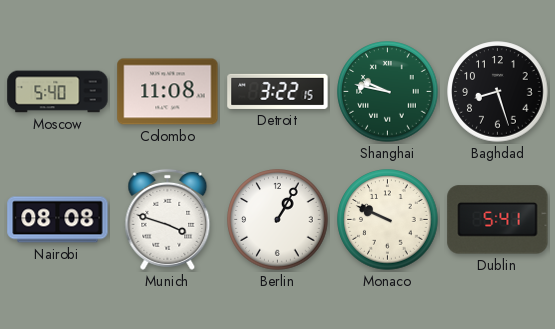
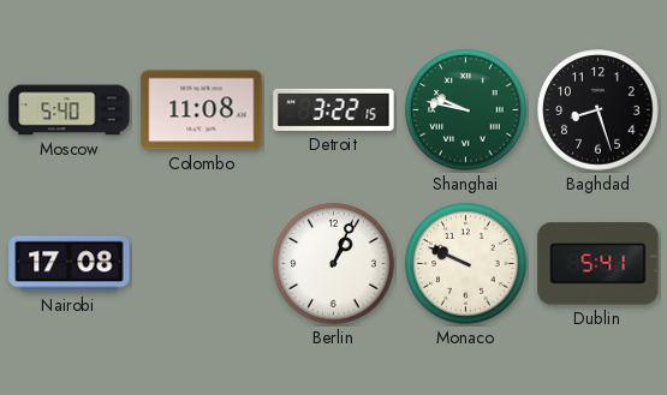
Nairobi: 08:08 -> 17:08
Munich: 3:48 -> none
Berlin: 1:05 -> 1:04
